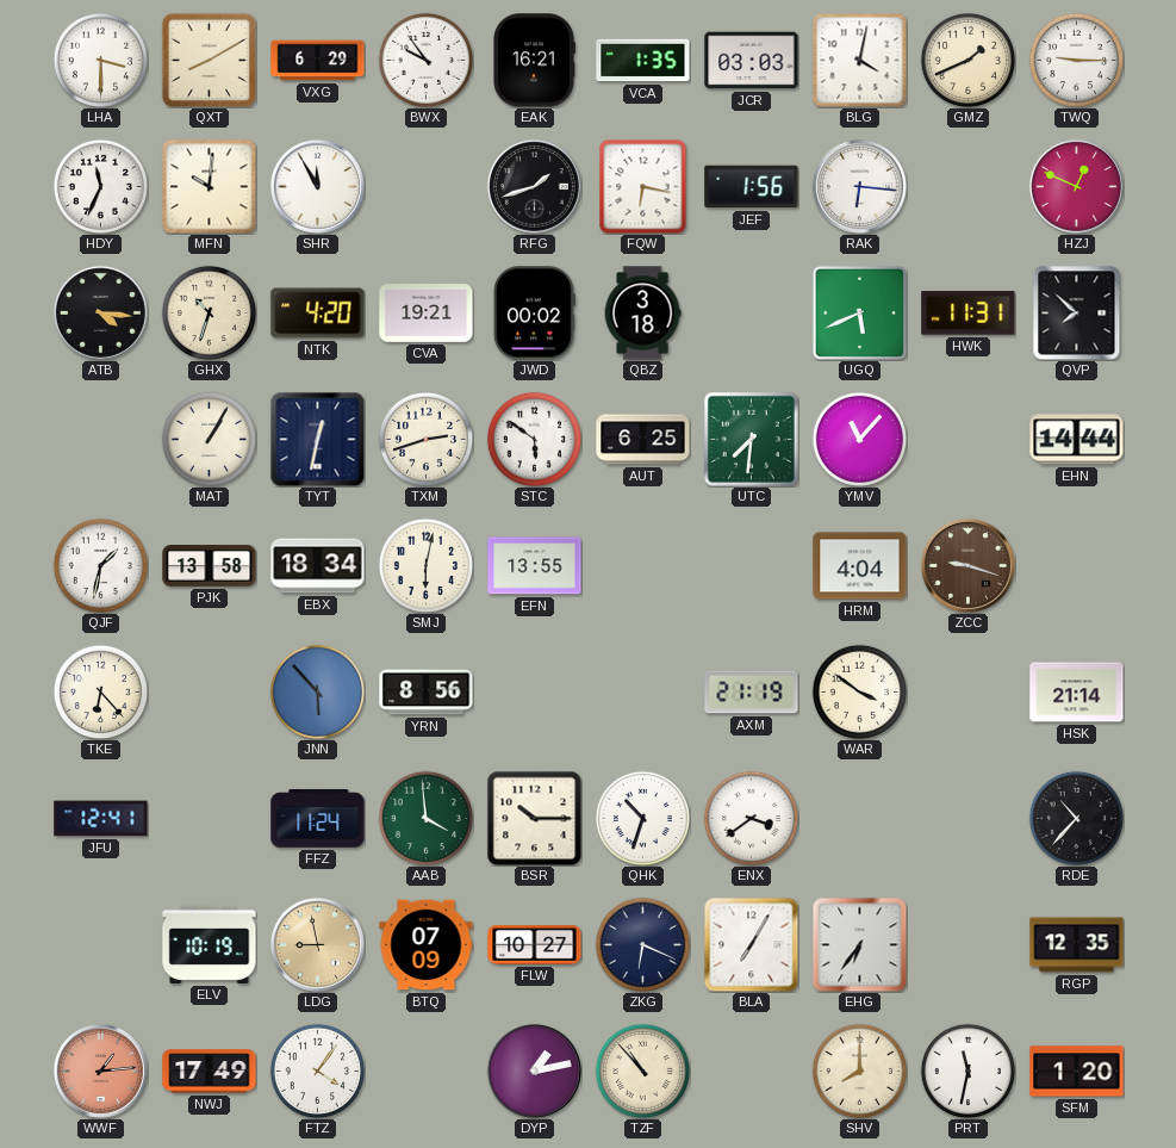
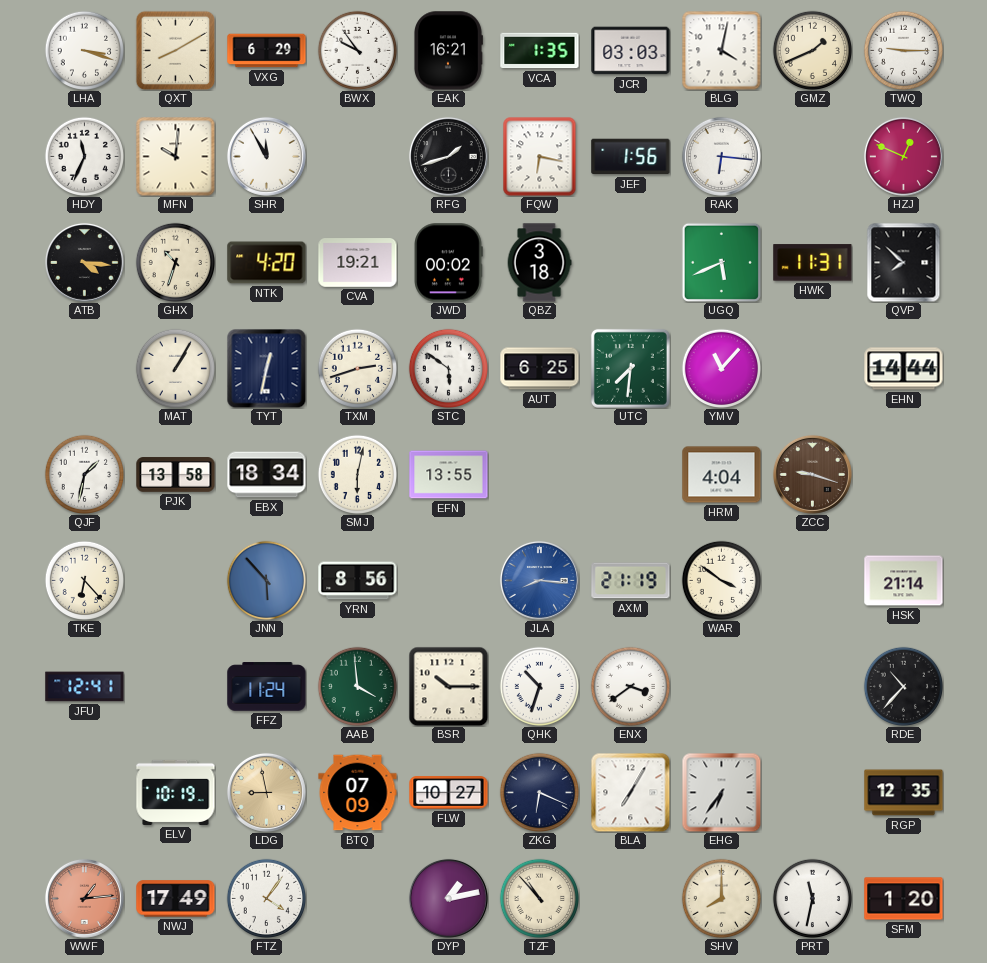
LHA: 3:30 -> 3:18
JLA: none -> 8:16
